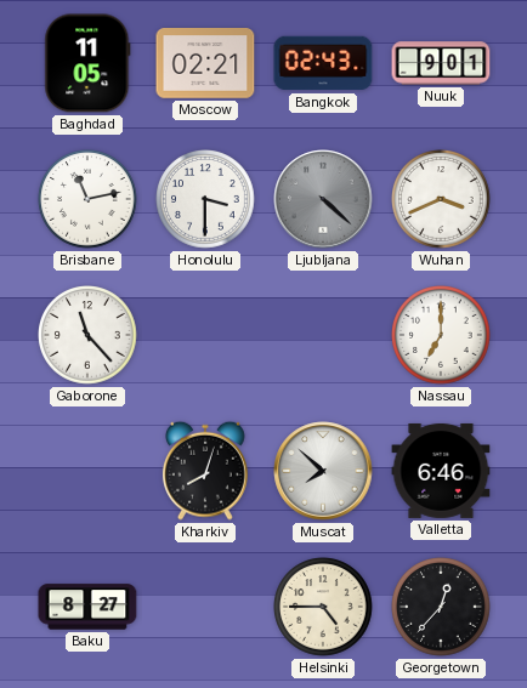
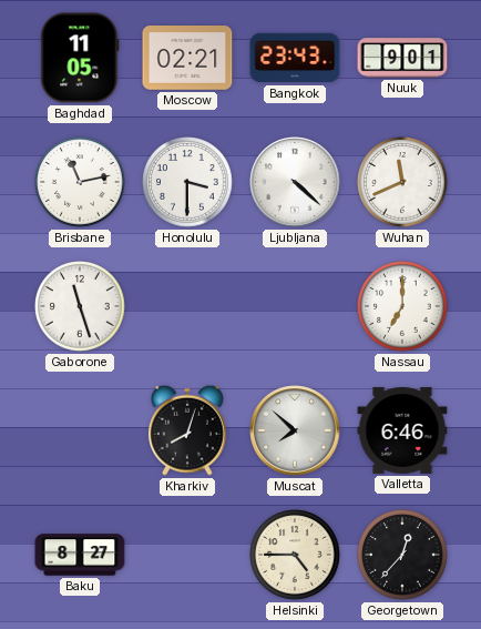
Bangkok: 02:43 -> 23:43
Ljubljana dial: grey -> white
Wuhan: 3:41 -> 11:41
Gaborone: 11:23 -> 11:27
